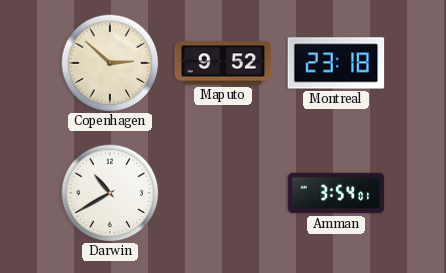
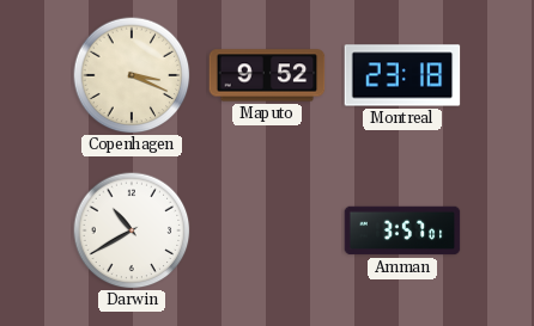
Copenhagen: 2:52 -> 3:19
Amman: 3:54 -> 3:57
